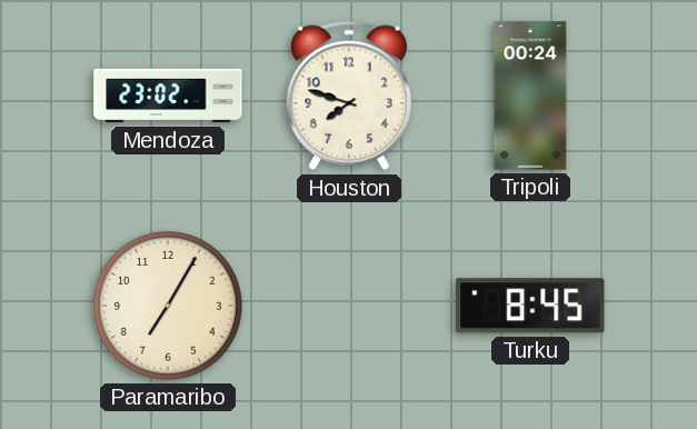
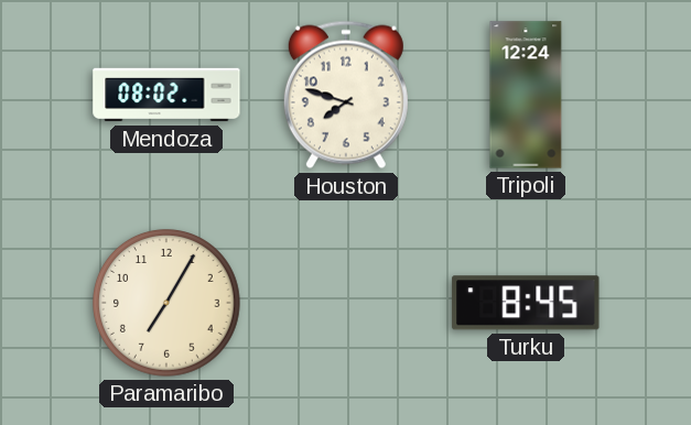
Mendoza: 23:02 -> 08:02
Tripoli: 00:24 -> 12:24
